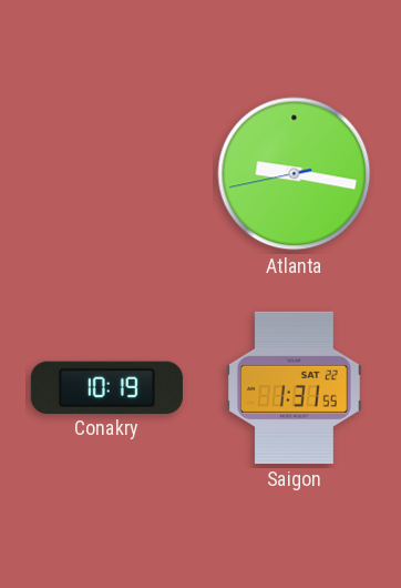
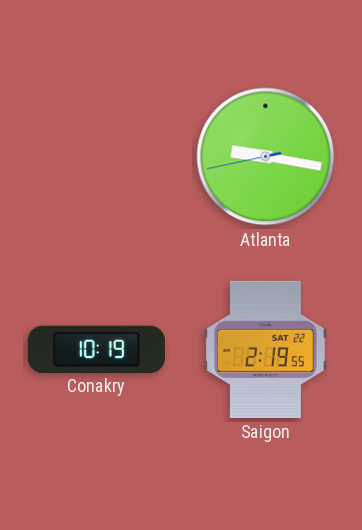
Saigon: 1:31 -> 2:19
